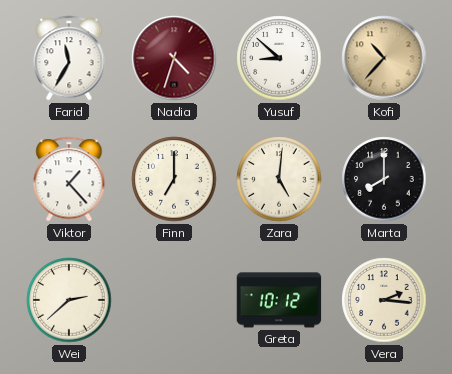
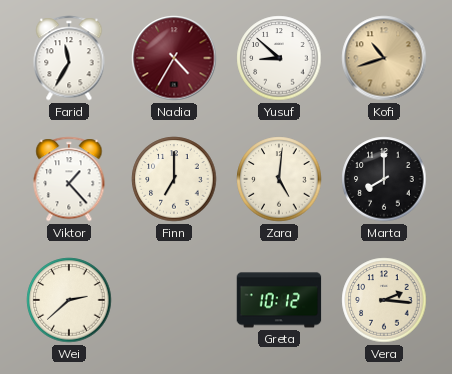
Nadia: 4:33 -> 4:35
Kofi: 10:37 -> 10:42
